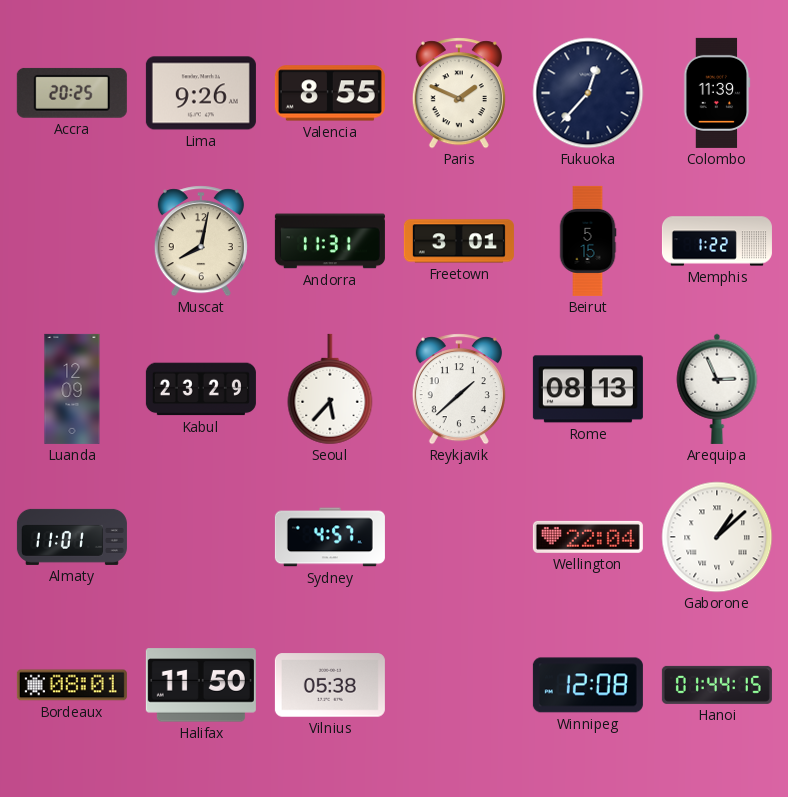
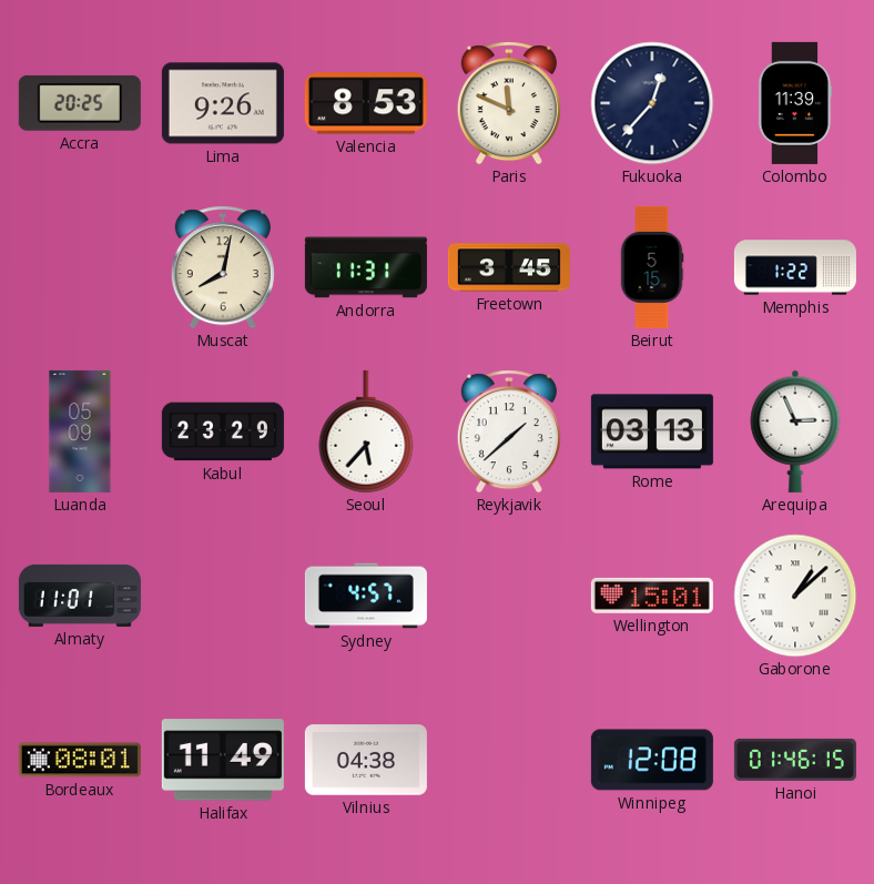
Valencia: 8:55 -> 8:53
Paris: 1:49 -> 11:49
Freetown: 3:01 -> 3:45
Luanda: 12:09 -> 05:09
Rome: 08:13 -> 03:13
Wellington: 22:04 -> 15:01
Halifax: 11:50 -> 11:49
Vilnius: 05:38 -> 04:38
Hanoi: 01:44 -> 01:46
